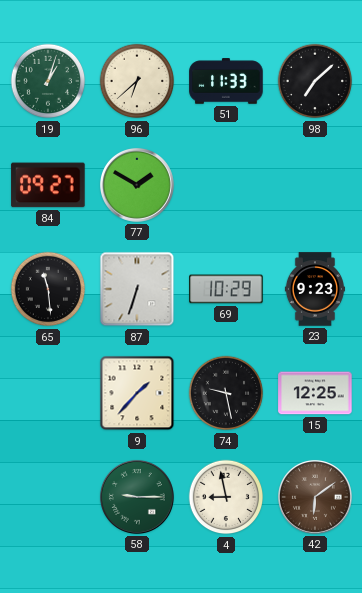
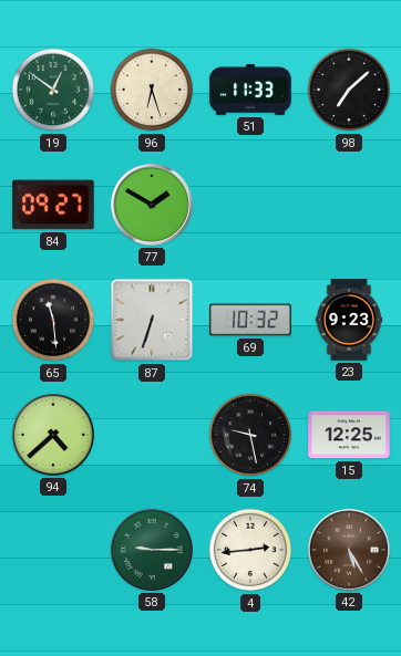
19: 1:03 -> 12:51
96: 6:38 -> 6:27
69: 10:29 -> 10:32
94: none -> 4:38
9: 1:37 -> none
4: 8:58 -> 2:44
42: 6:09 -> 5:25
